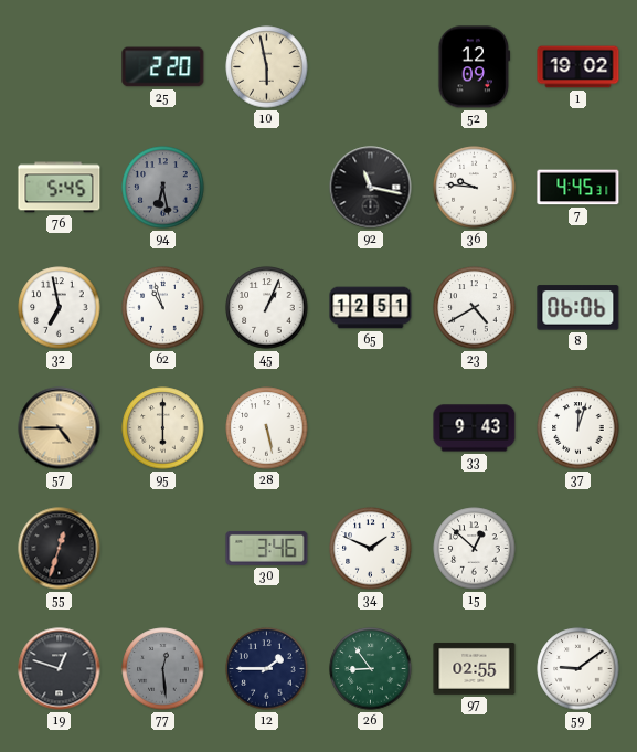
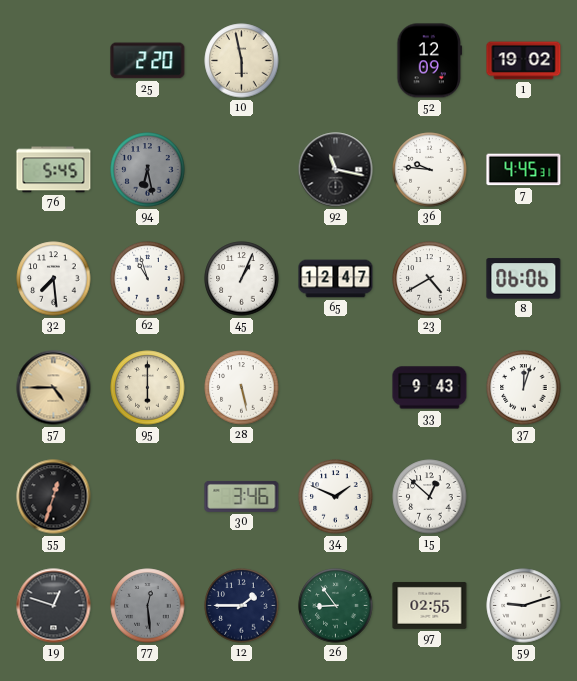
32: 6:58 -> 7:29
65: 12:51 -> 12:47
59: 9:09 -> 9:12
